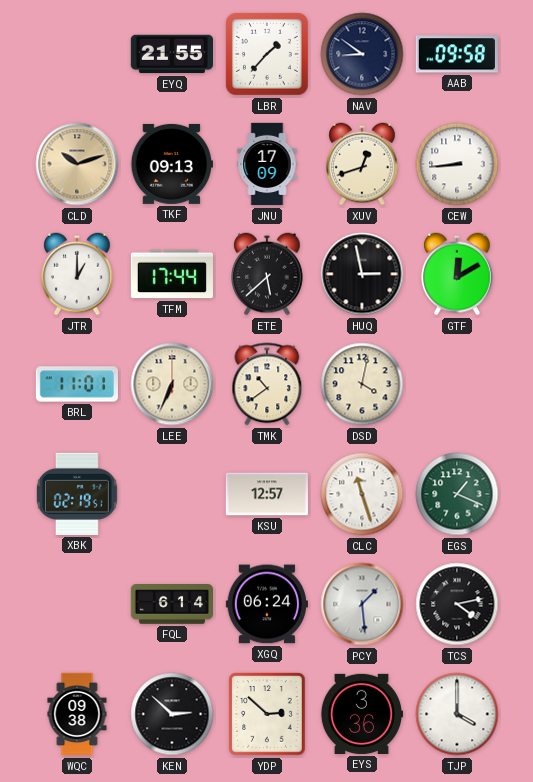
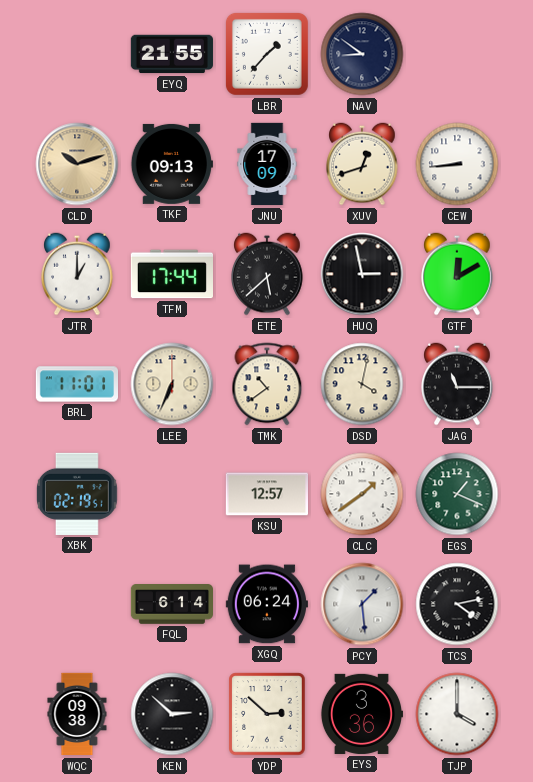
AAB: 09:58 -> none
JAG: none -> 11:15
CLC: 11:27 -> 1:39
